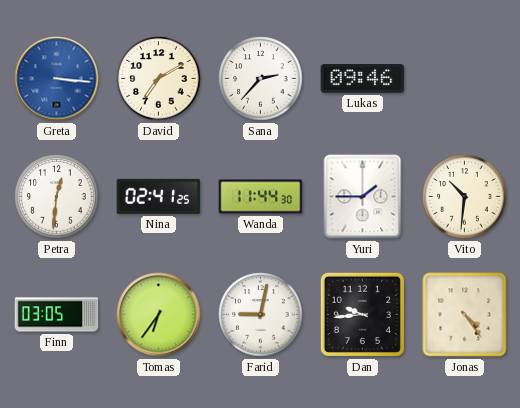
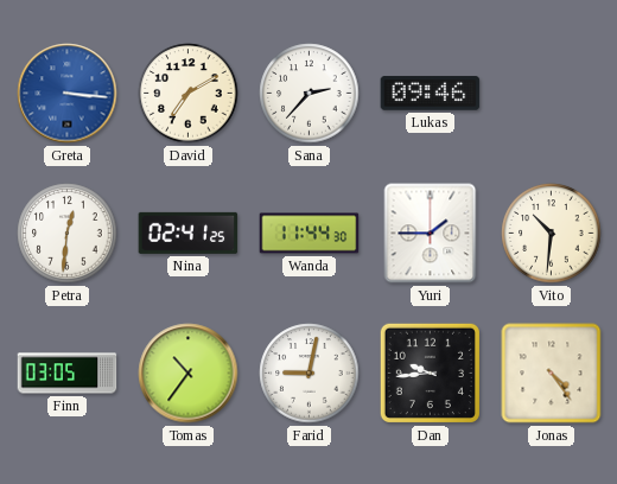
Tomas: 6:36 -> 10:36
